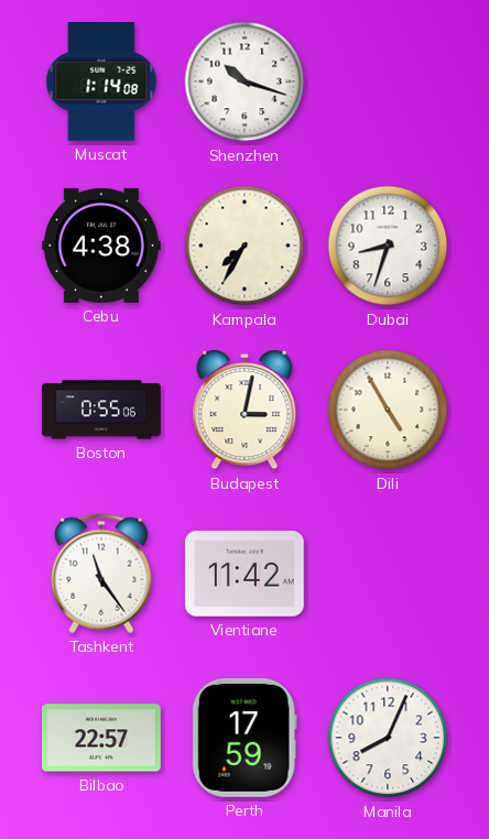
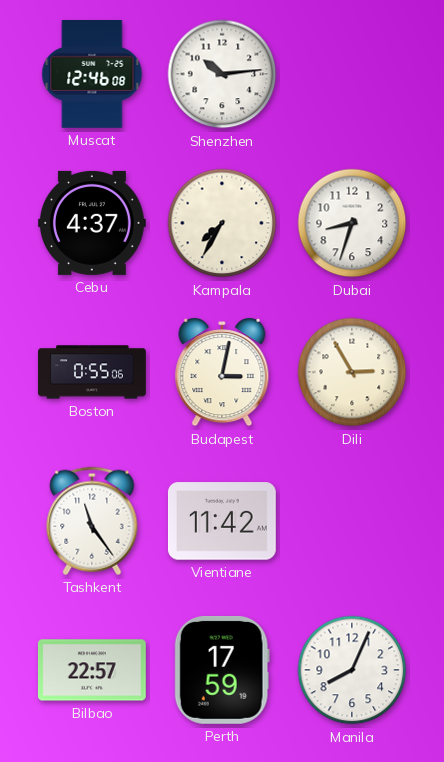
Muscat: 1:14 -> 12:46
Shenzhen: 10:18 -> 10:14
Cebu: 4:38 -> 4:37
Dili: 4:55 -> 2:55
